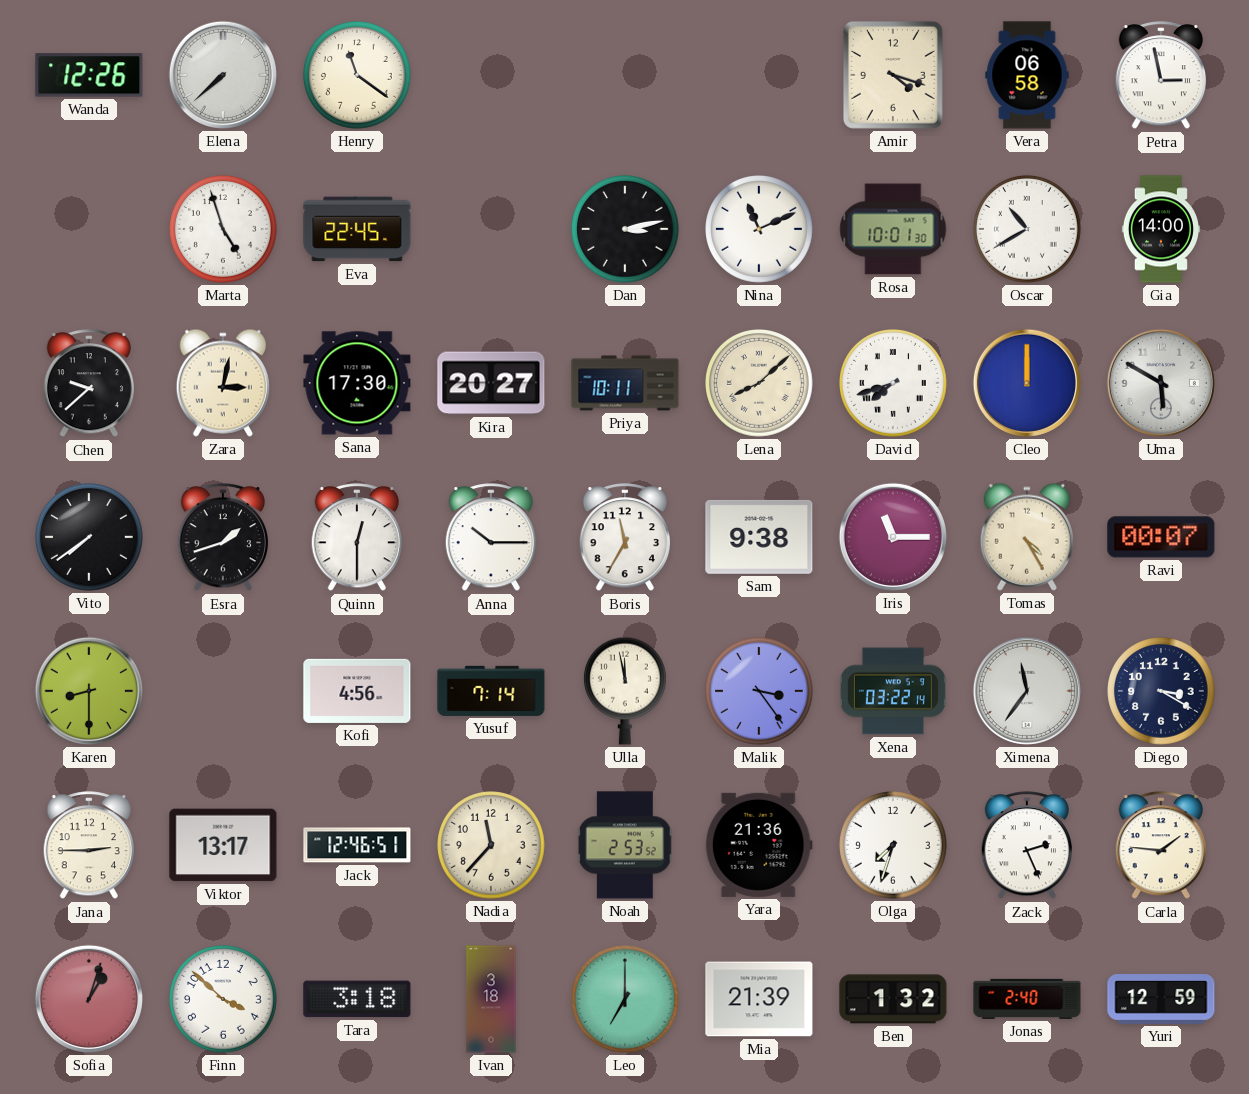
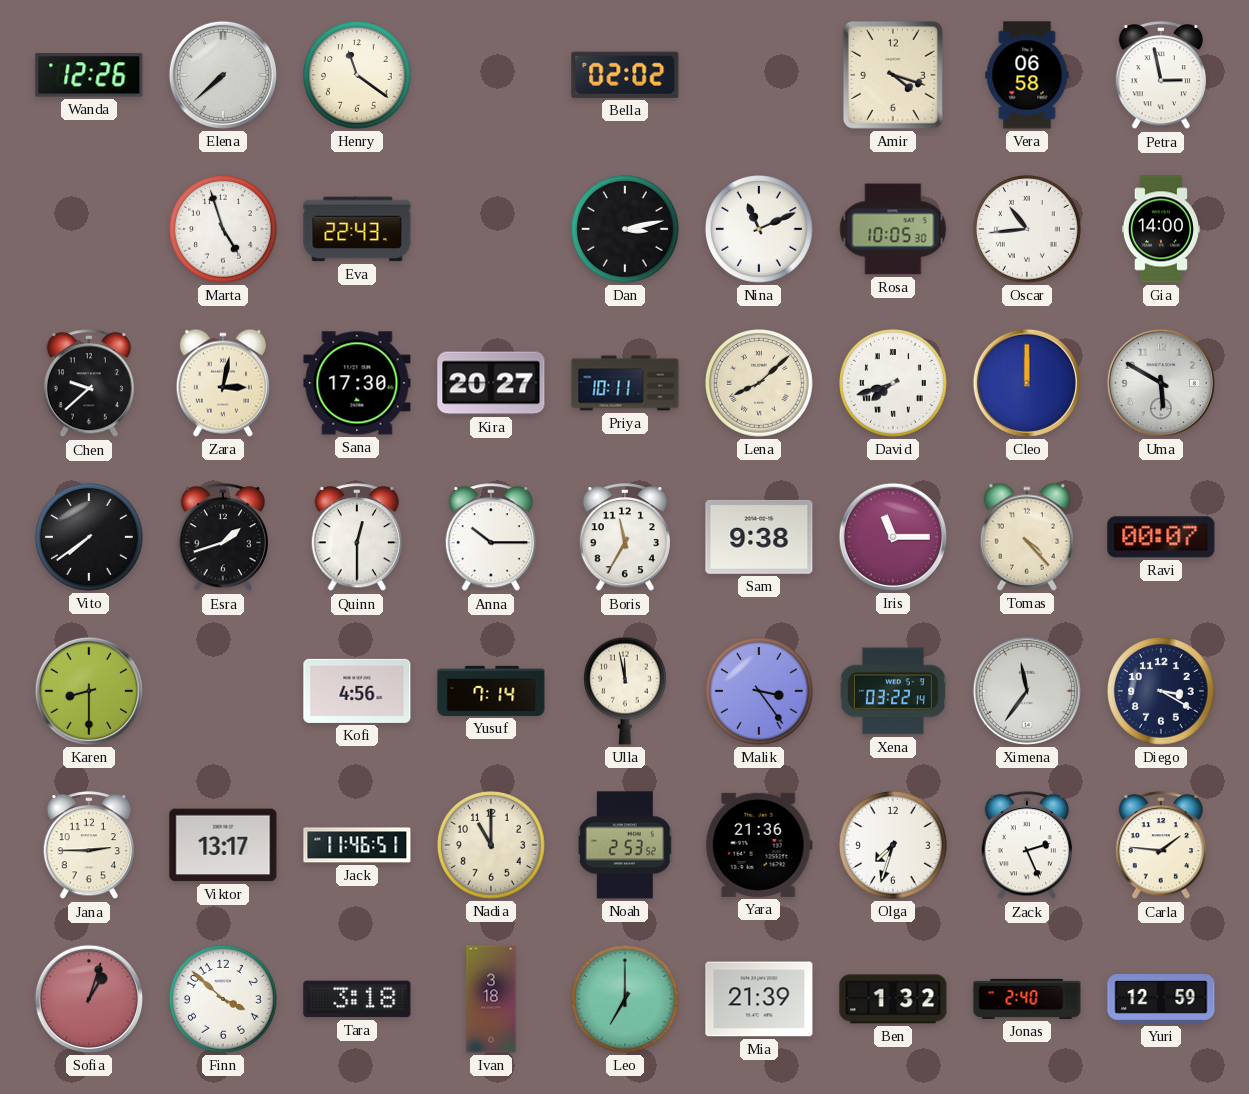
Bella: none -> 02:02
Eva: 22:45 -> 22:43
Rosa: 10:01 -> 10:05
Oscar: 10:40 -> 10:44
Tomas: 4:25 -> 4:23
Jack: 12:46 -> 11:46
Nadia: 11:37 -> 11:00
